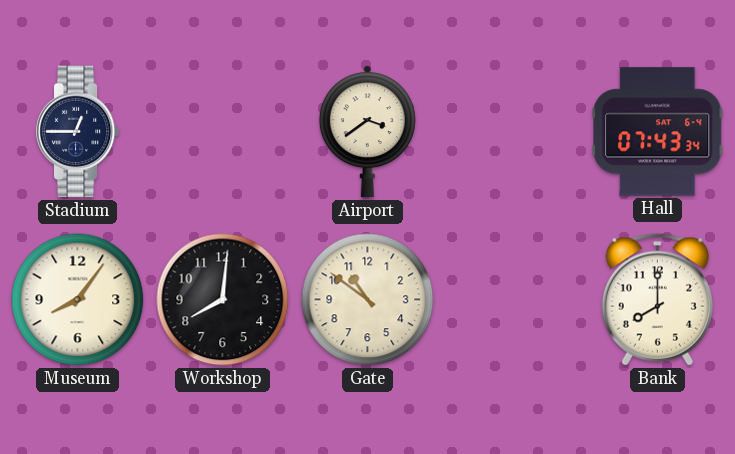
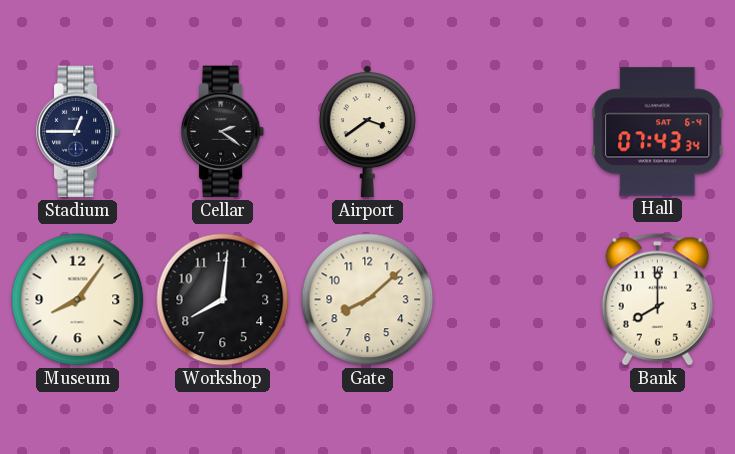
Cellar: none -> 2:21
Gate: 10:51 -> 8:08
